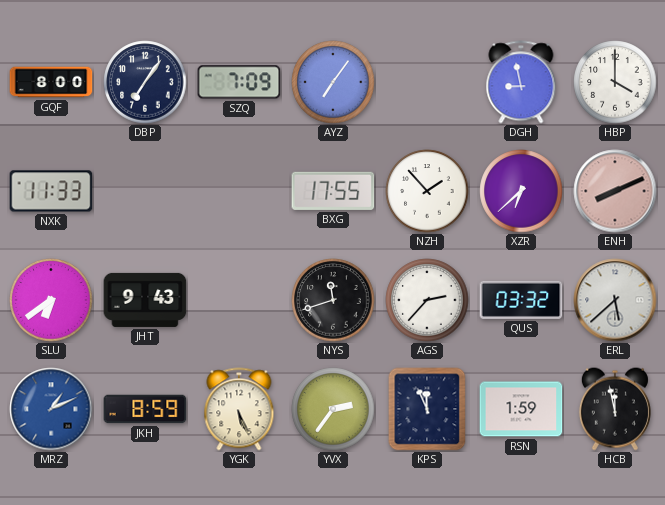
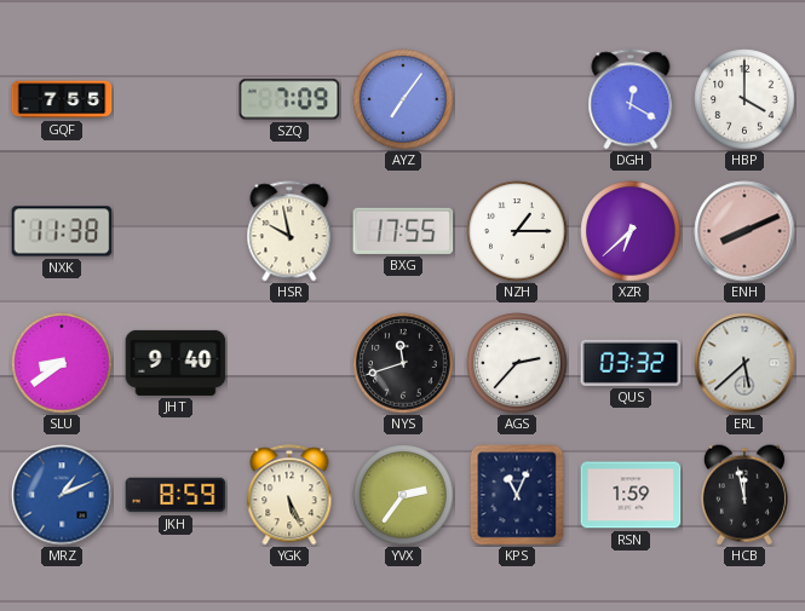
GQF: 8:00 -> 7:55
DBP: 7:06 -> none
DGH: 8:58 -> 12:20
NXK: 11:33 -> 11:38
HSR: none -> 9:58
NZH: 1:53 -> 1:15
SLU: 6:39 -> 8:39
JHT: 9:43 -> 9:40
KPS: 11:56 -> 11:04
